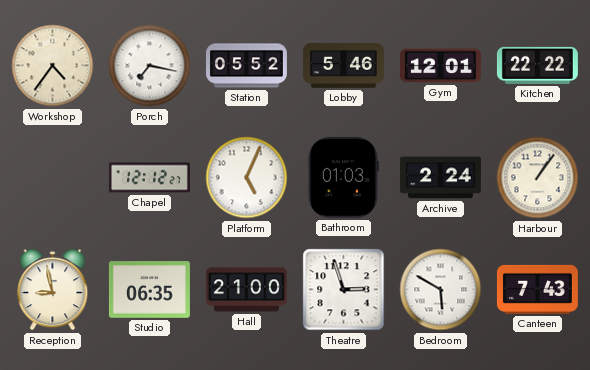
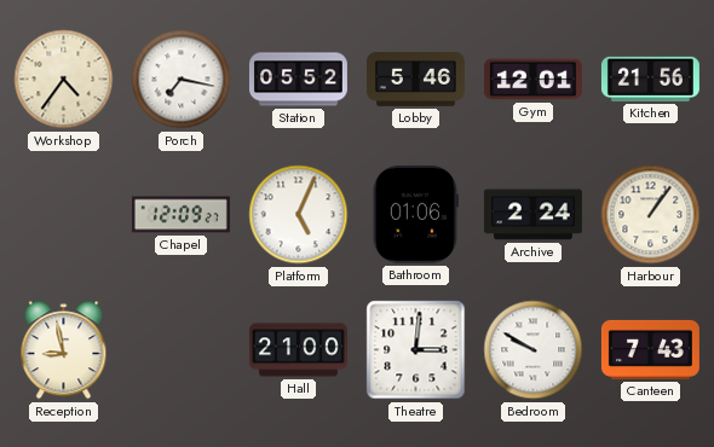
Kitchen: 22:22 -> 21:56
Chapel: 12:12 -> 12:09
Bathroom: 01:03 -> 01:06
Studio: 06:35 -> none
Theatre: 2:57 -> 3:01
Bedroom: 5:50 -> 9:50
